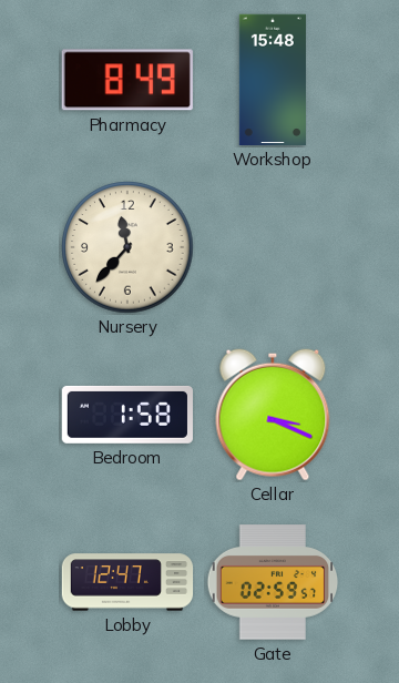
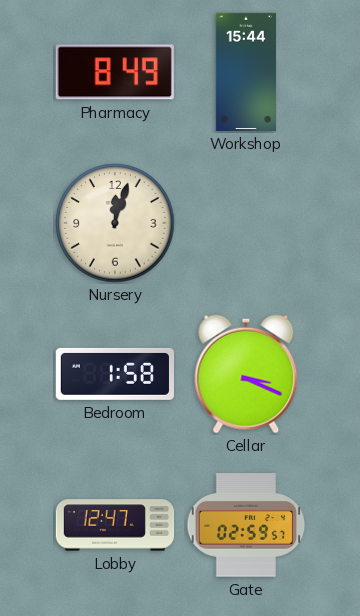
Workshop: 15:48 -> 15:44
Nursery: 11:37 -> 12:03
